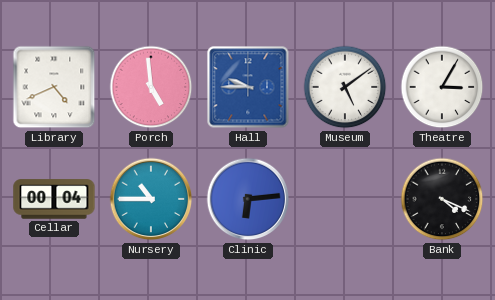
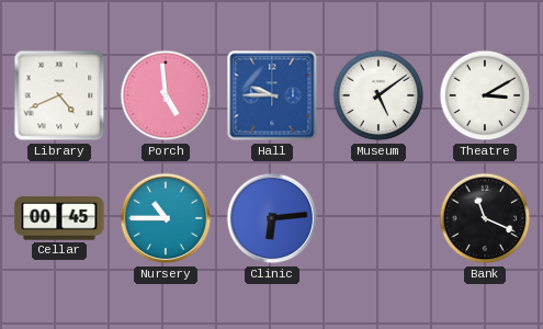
Theatre: 3:05 -> 3:10
Cellar: 00:04 -> 00:45
Bank: 4:19 -> 11:19
